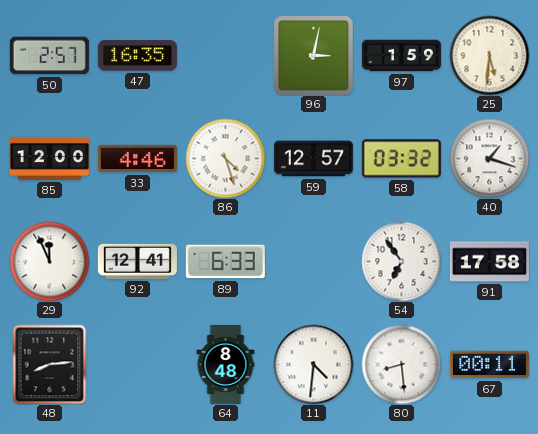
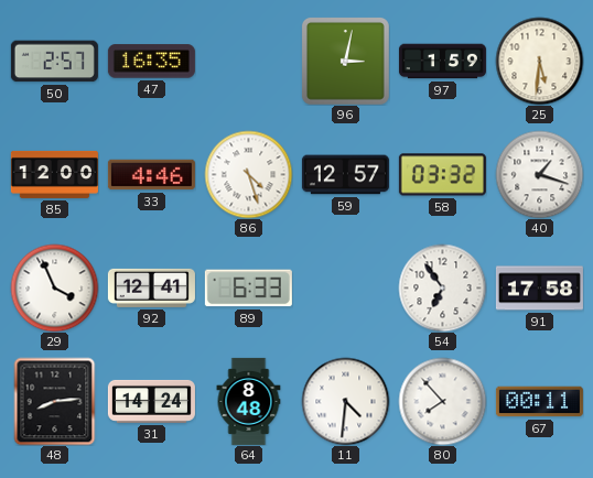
29: 11:56 -> 3:56
31: none -> 14:24
80: 8:29 -> 7:53
